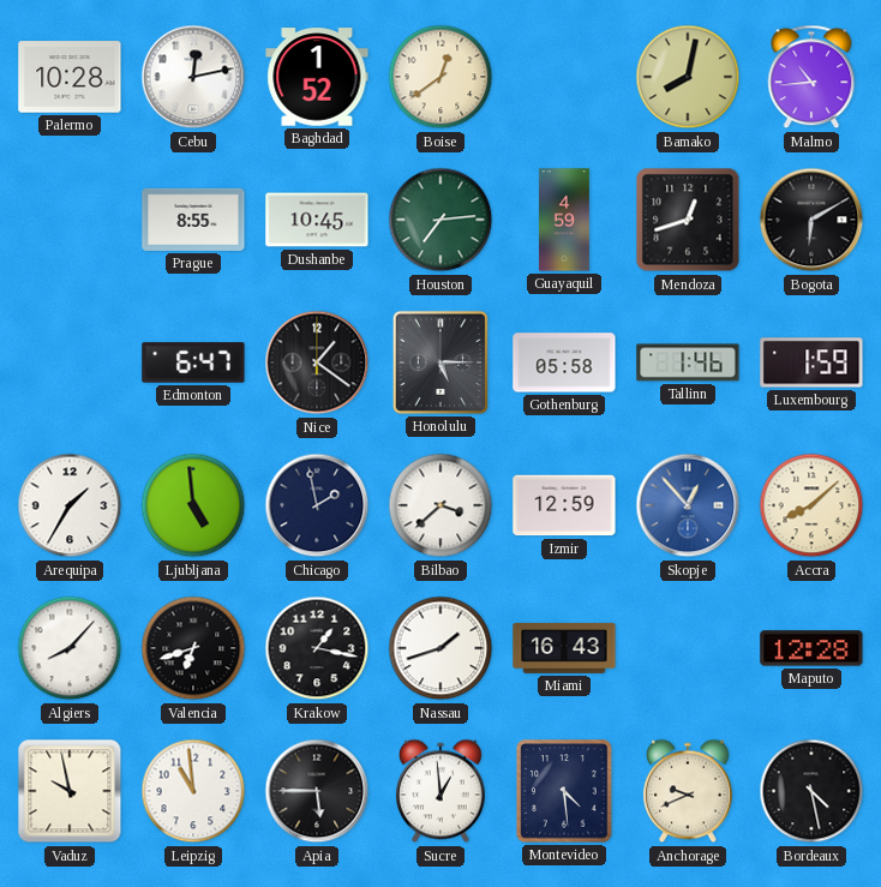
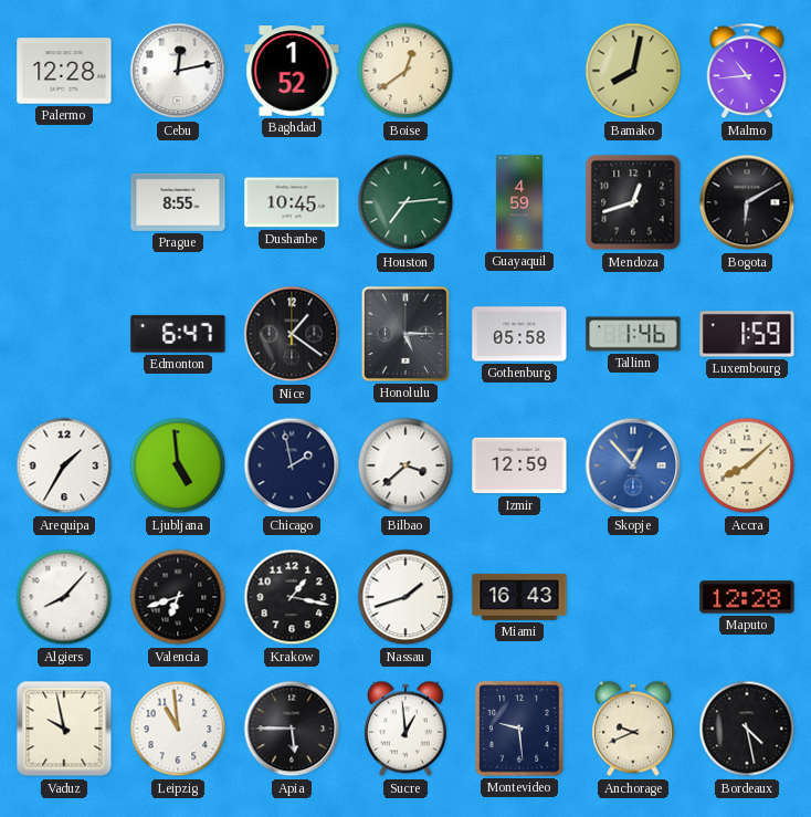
Palermo: 10:28 -> 12:28
Montevideo: 4:29 -> 9:29
